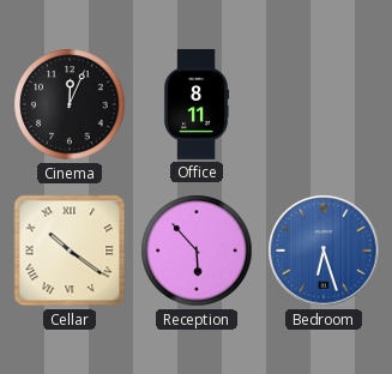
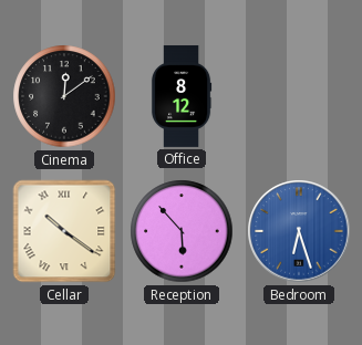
Cinema: 12:04 -> 12:09
Office: 8:11 -> 8:12
